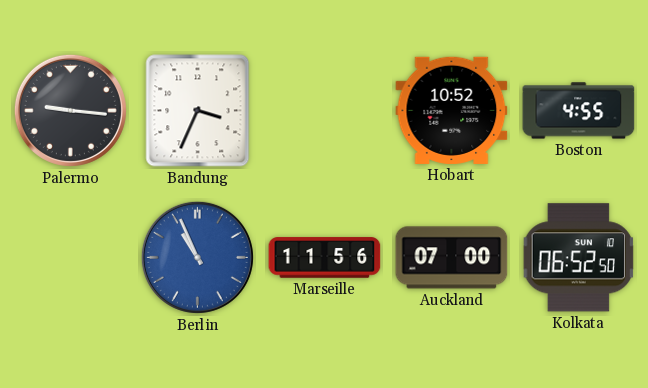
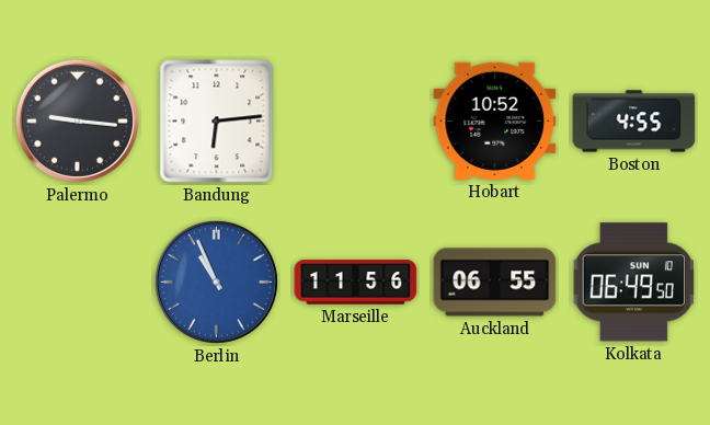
Bandung: 3:34 -> 6:14
Auckland: 07:00 -> 06:55
Kolkata: 06:52 -> 06:49
